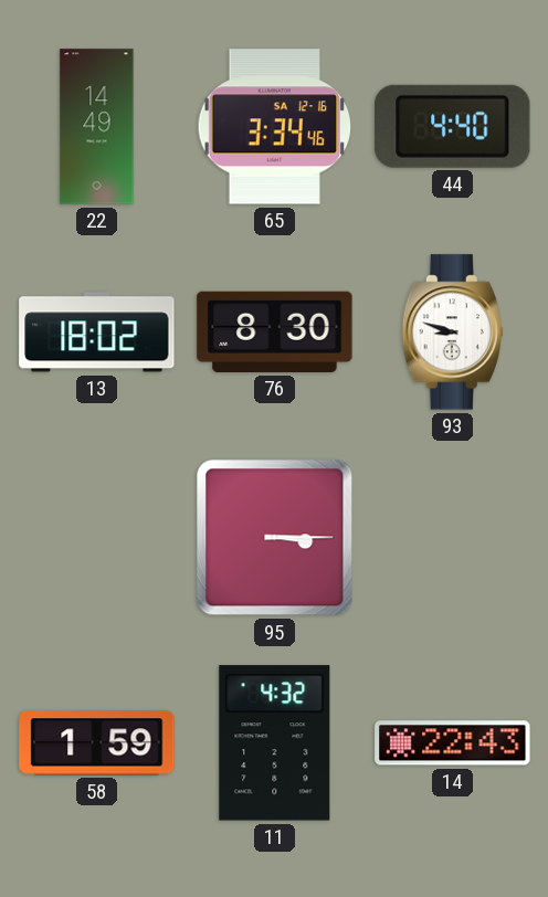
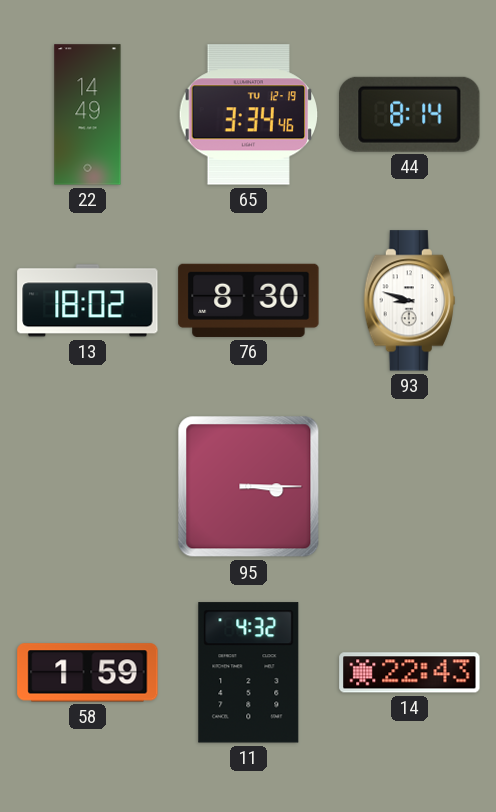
65 date: SA 12-16 -> TU 12-19
44: 4:40 -> 8:14
